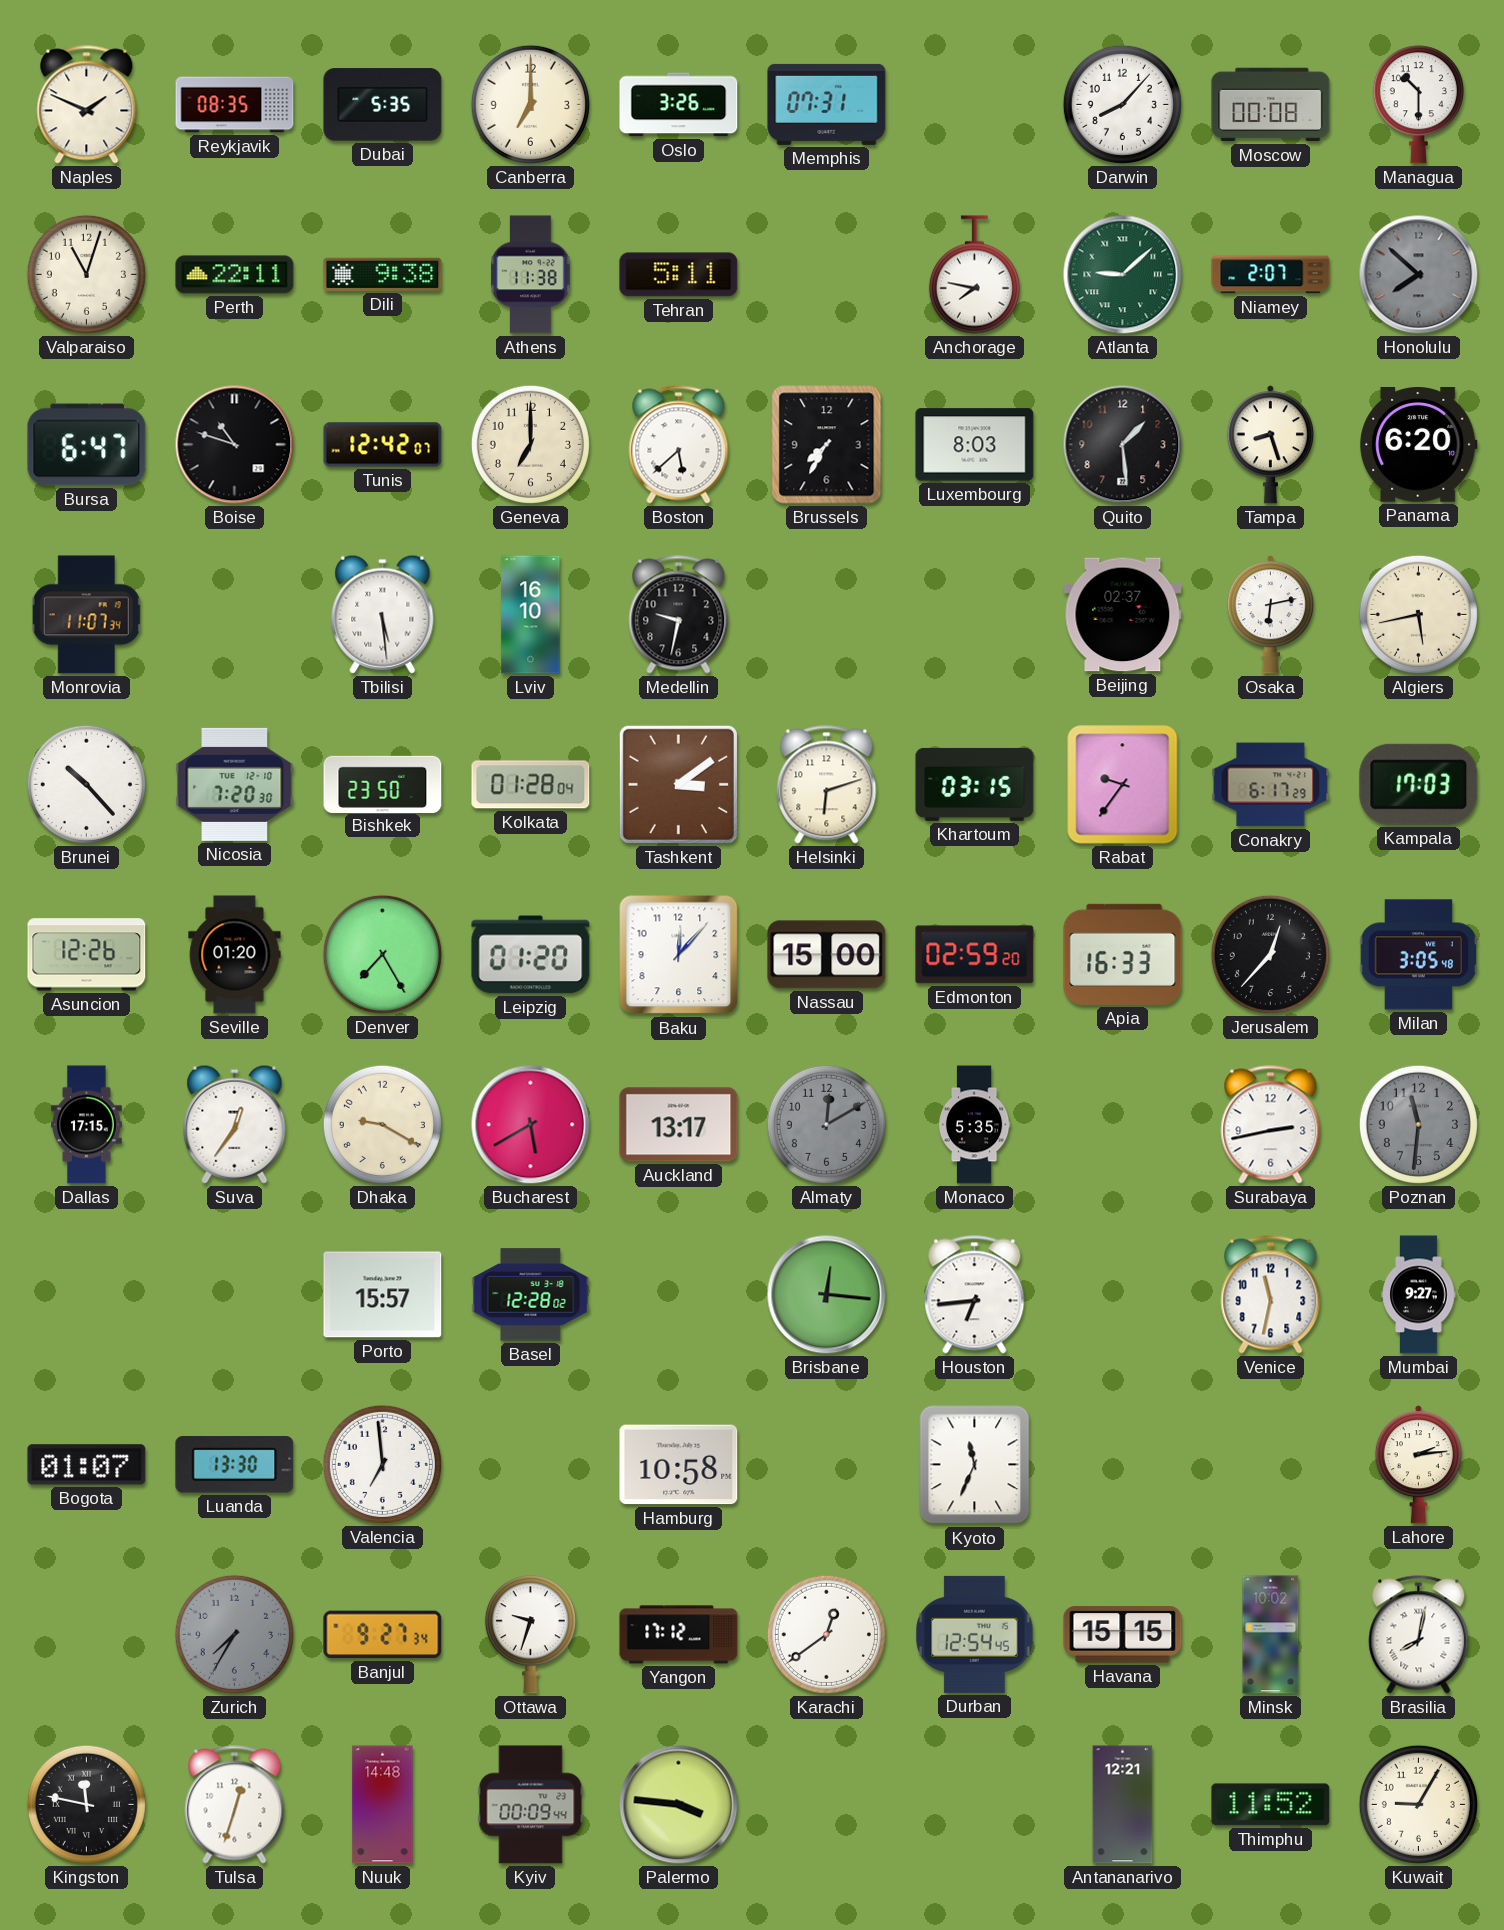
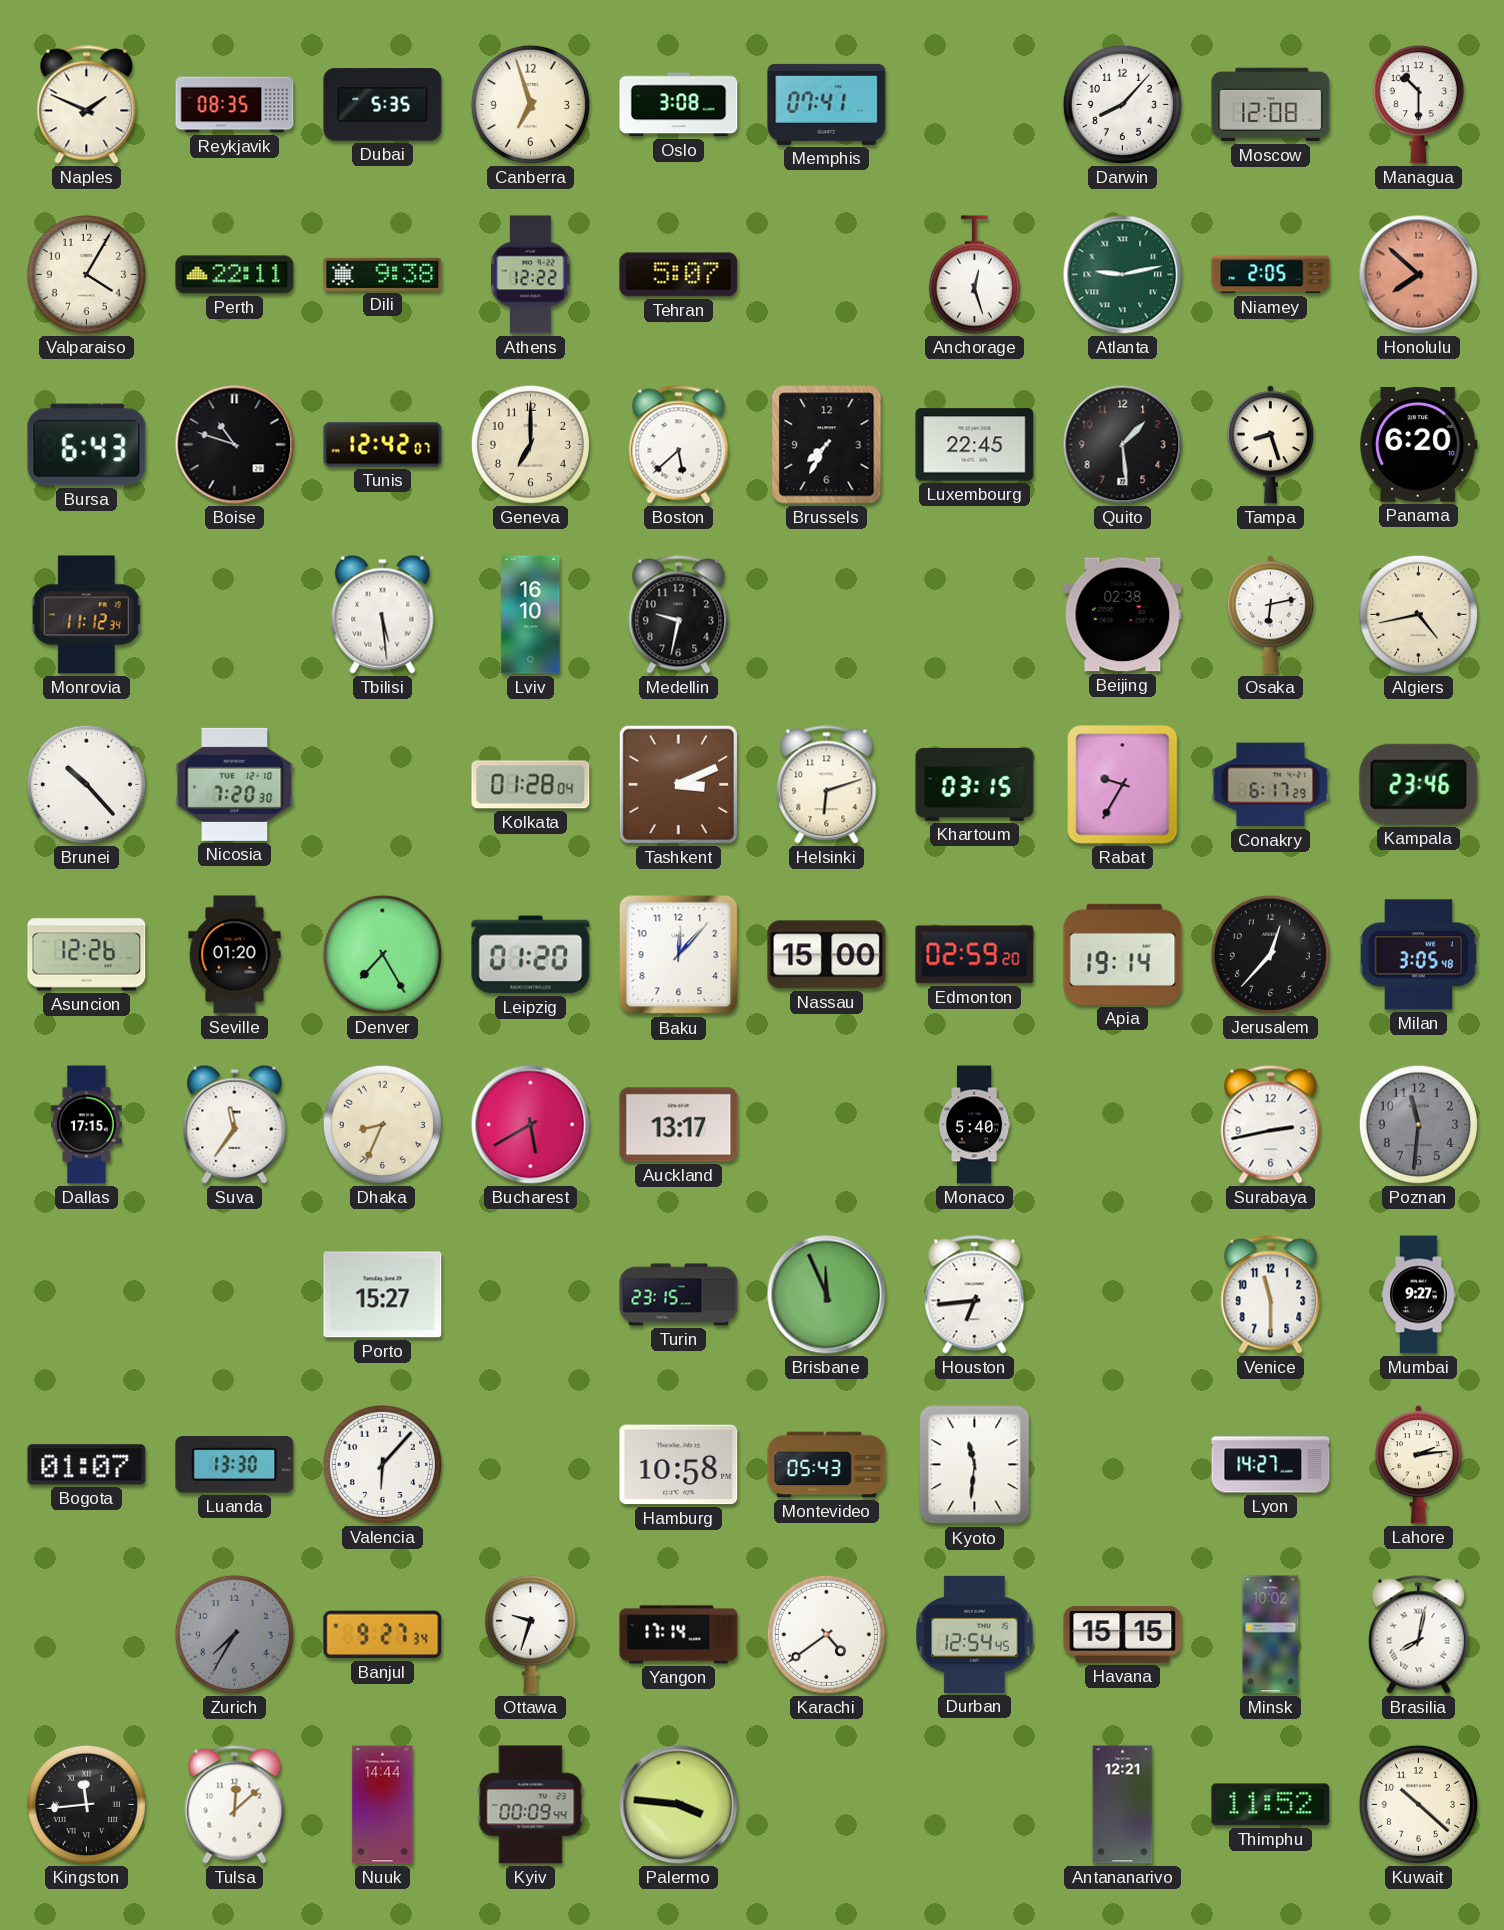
Canberra: 7:00 -> 6:57
Oslo: 3:26 -> 3:08
Memphis: 07:31 -> 07:41
Moscow: 00:08 -> 12:08
Valparaiso: 11:03 -> 4:05
Athens: 11:38 -> 12:22
Tehran: 5:11 -> 5:07
Anchorage: 7:47 -> 12:27
Atlanta: 9:08 -> 9:13
Niamey: 2:07 -> 2:05
Honolulu dial: grey -> salmon
Bursa: 6:47 -> 6:43
Luxembourg: 8:03 -> 22:45
Monrovia: 11:07 -> 11:12
Beijing: 02:37 -> 02:38
Algiers: 5:43 -> 4:43
Bishkek: 23:50 -> none
Tashkent: 3:09 -> 3:11
Rabat: 9:36 -> 9:35
Kampala: 17:03 -> 23:46
Apia: 16:33 -> 19:14
Suva: 12:36 -> 11:36
Dhaka: 9:20 -> 8:34
Almaty: 12:10 -> none
Monaco: 5:35 -> 5:40
Porto: 15:57 -> 15:27
Basel: 12:28 -> none
Turin: none -> 23:15
Brisbane: 12:16 -> 11:56
Venice: 11:32 -> 11:30
Valencia: 6:59 -> 6:07
Montevideo: none -> 05:43
Kyoto: 11:34 -> 11:31
Lyon: none -> 14:27
Yangon: 17:12 -> 17:14
Karachi: 12:39 -> 4:39
Kingston: 11:47 -> 11:44
Tulsa: 12:33 -> 12:08
Nuuk: 14:48 -> 14:44
Kuwait: 9:05 -> 10:22
